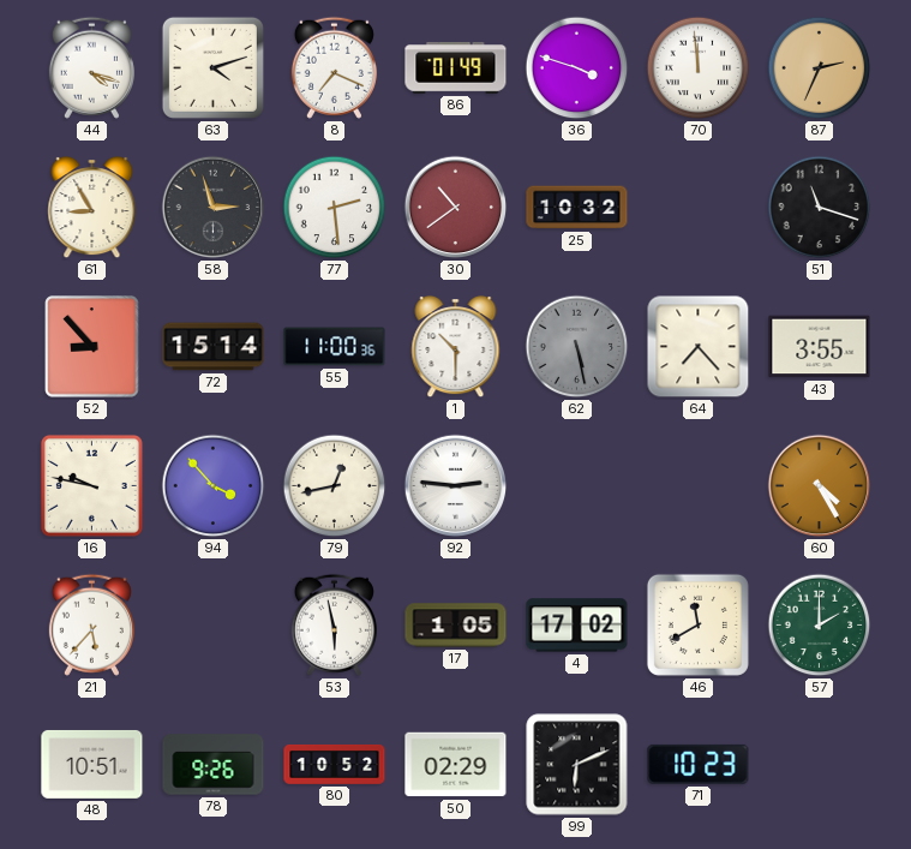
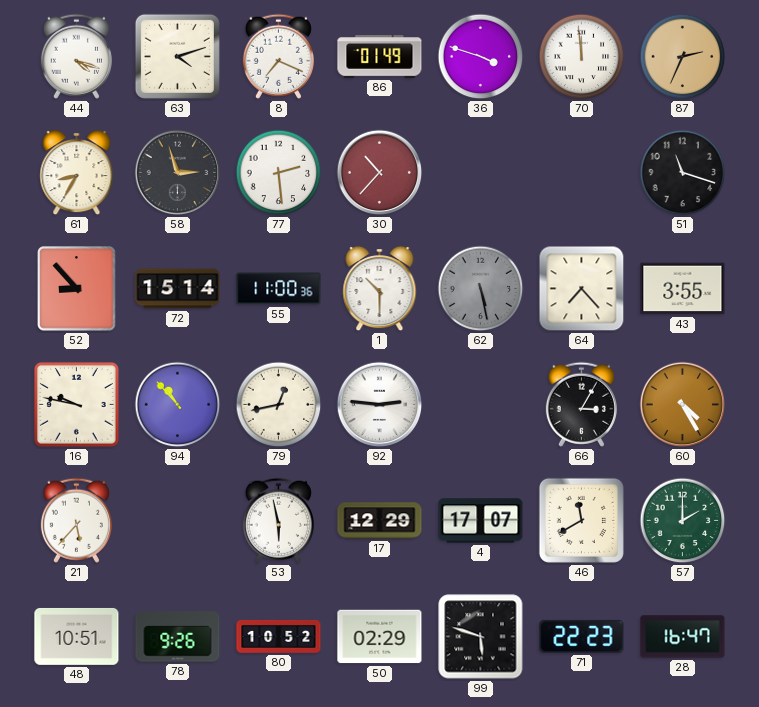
61: 8:55 -> 8:35
30: 10:39 -> 10:37
25: 10:32 -> none
94: 3:53 -> 10:53
66: none -> 3:05
17: 1:05 -> 12:29
4: 17:02 -> 17:07
99: 6:11 -> 5:48
71: 10:23 -> 22:23
28: none -> 16:47
